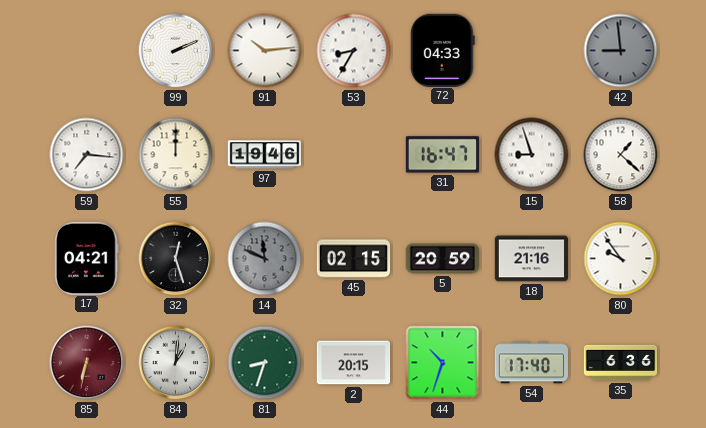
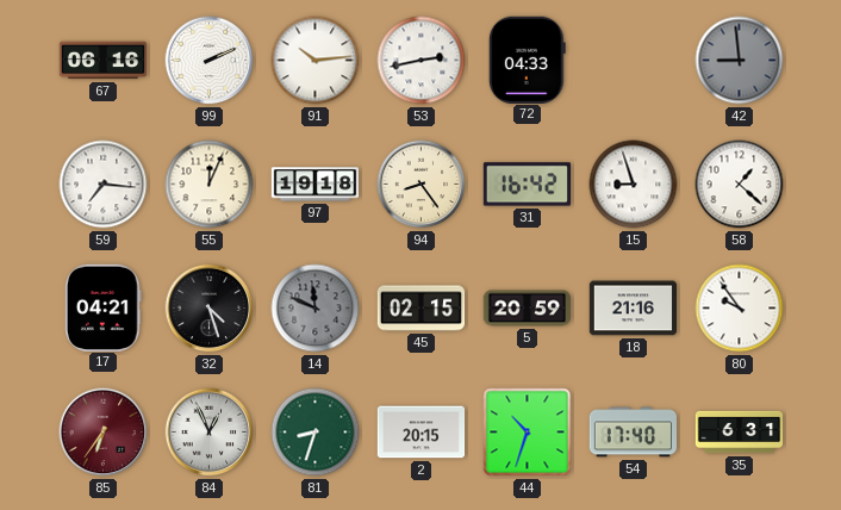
67: none -> 06:16
53: 8:35 -> 2:43
55: 12:00 -> 12:04
97: 19:46 -> 19:18
94: none -> 8:24
31: 16:47 -> 16:42
32: 12:27 -> 4:27
85: 6:32 -> 6:36
84: 1:01 -> 12:56
35: 6:36 -> 6:31
